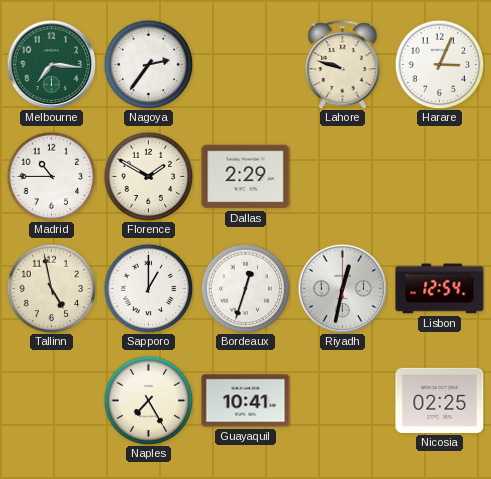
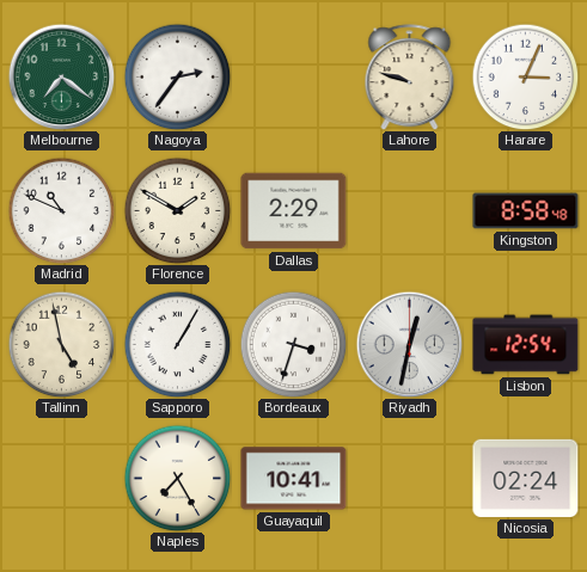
Melbourne: 7:16 -> 7:21
Madrid: 10:45 -> 10:49
Kingston: none -> 8:58
Sapporo: 1:00 -> 1:05
Bordeaux: 12:33 -> 3:33
Nicosia: 02:25 -> 02:24
